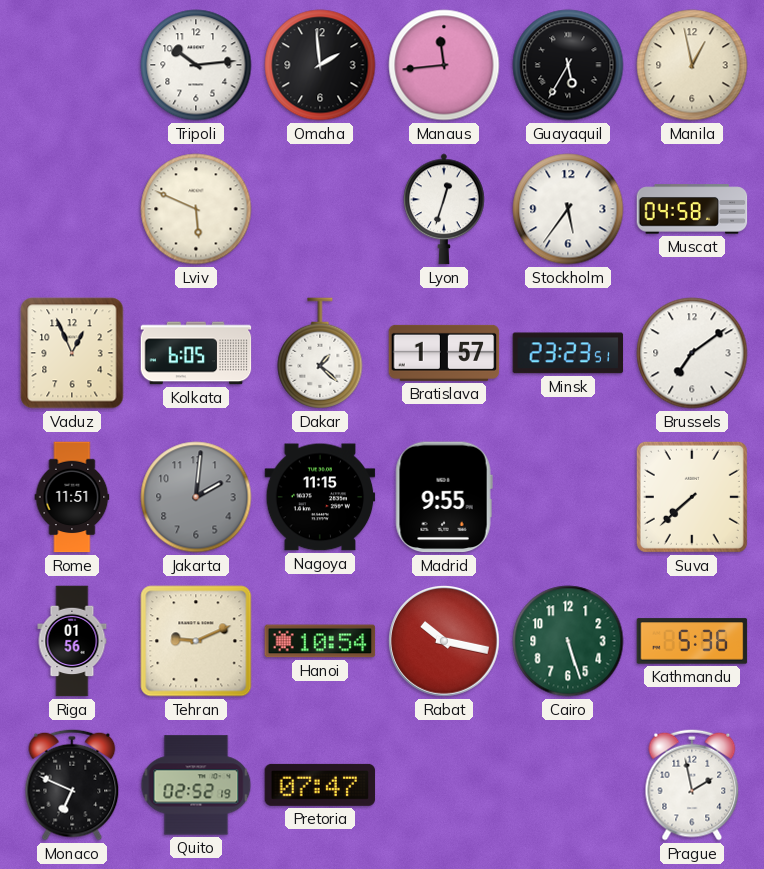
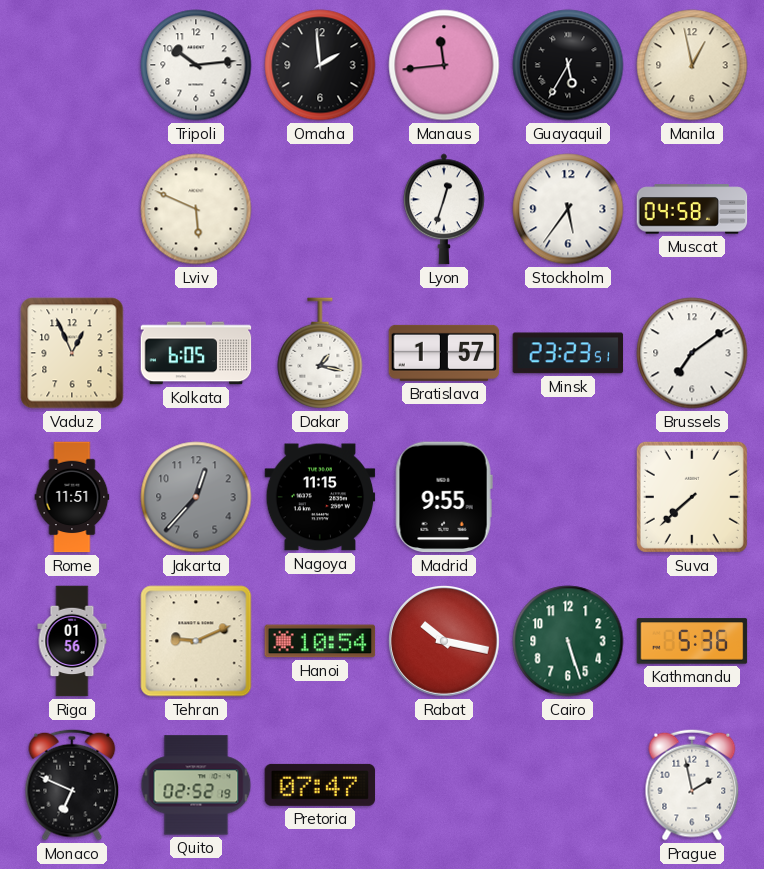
Dakar: 1:22 -> 1:17
Jakarta: 2:01 -> 12:37
